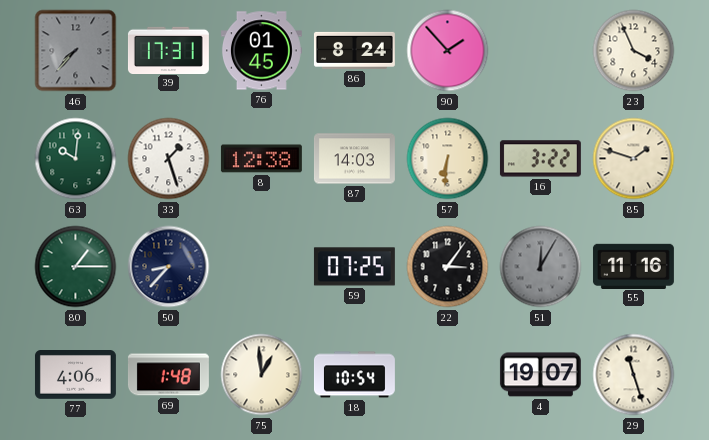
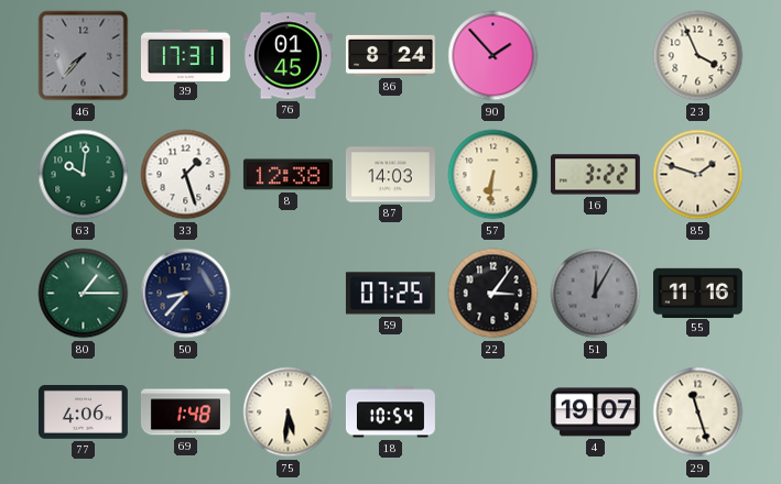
75: 12:59 -> 5:31
